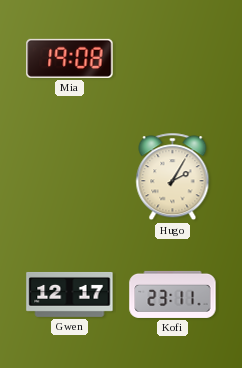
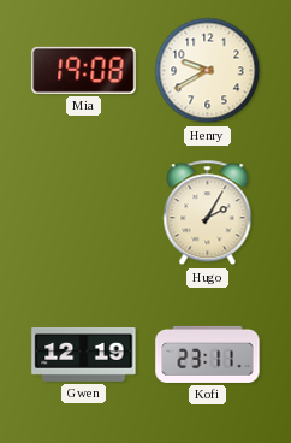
Henry: none -> 9:40
Gwen: 12:17 -> 12:19
